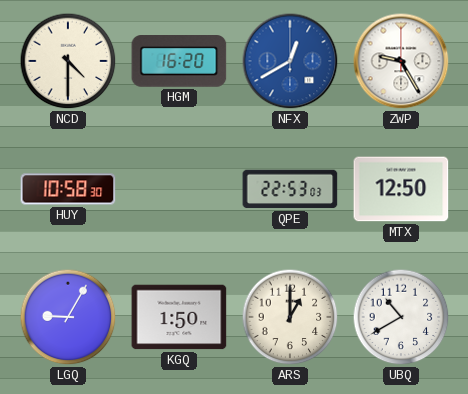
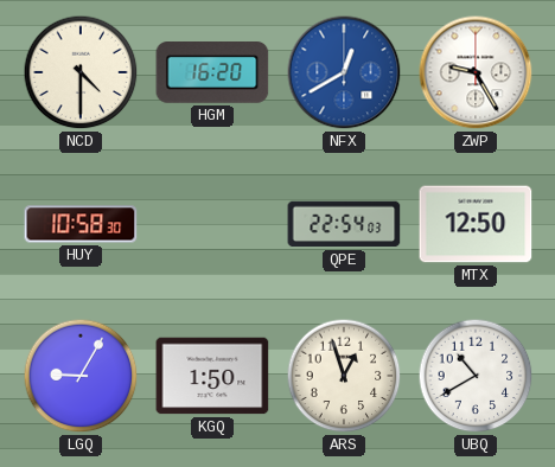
QPE: 22:53 -> 22:54
ARS: 1:00 -> 12:57
